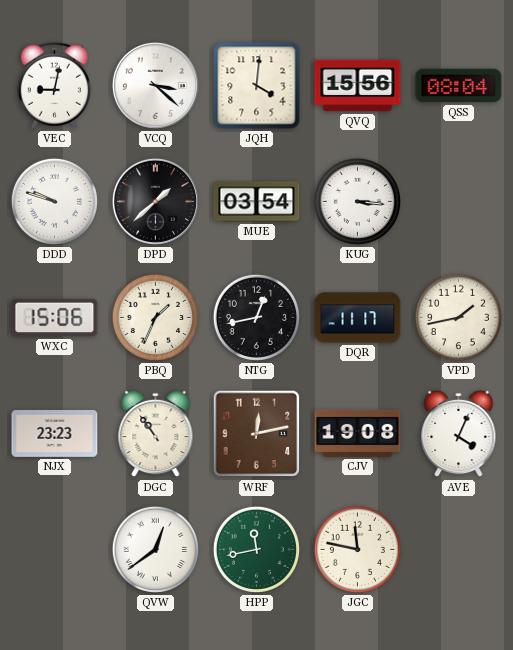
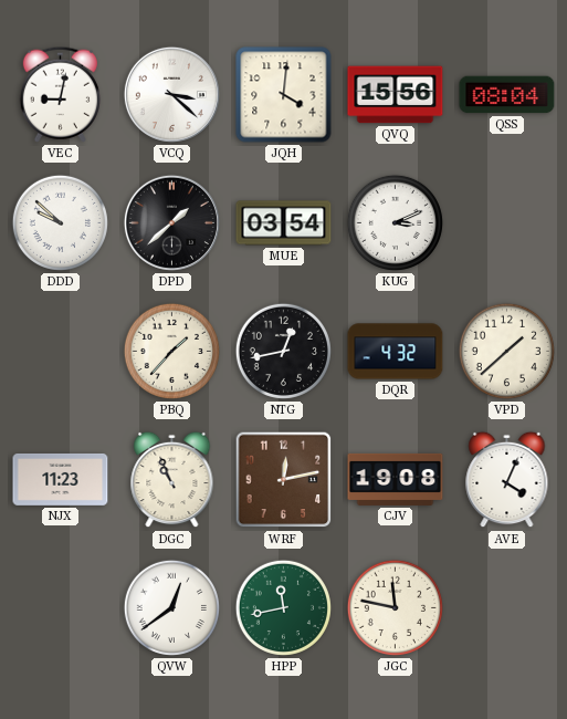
DDD: 9:48 -> 9:52
KUG: 3:16 -> 3:11
WXC: 15:06 -> none
PBQ: 1:34 -> 1:37
DQR: 11:17 -> 4:32
VPD: 1:43 -> 1:38
NJX: 23:23 -> 11:23
DGC: 10:54 -> 10:56
